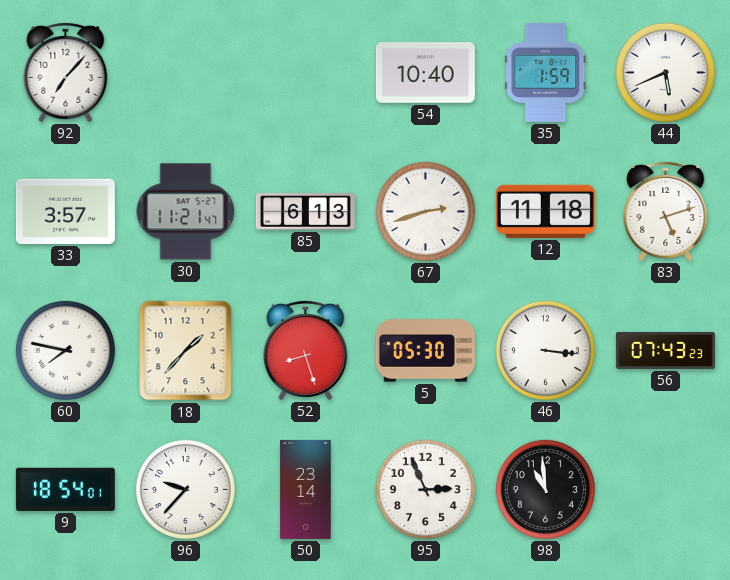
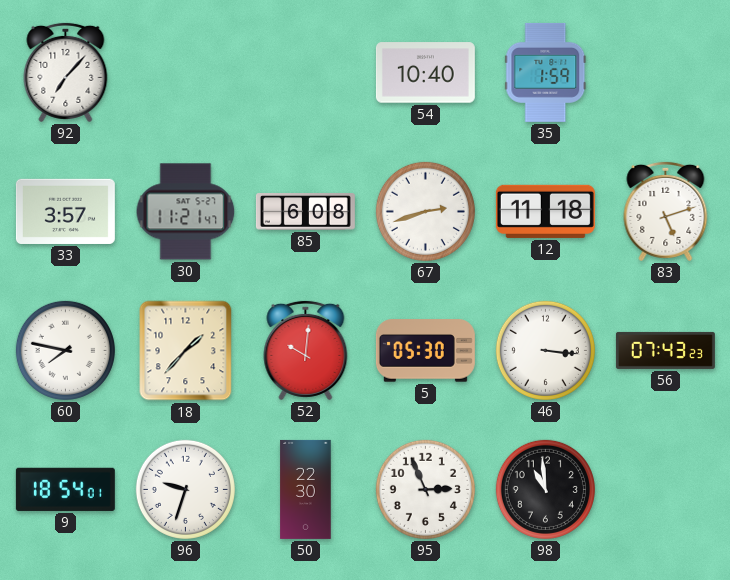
44: 5:41 -> none
85: 6:13 -> 6:08
52: 8:27 -> 10:01
96: 9:37 -> 9:33
50: 23:14 -> 22:30
